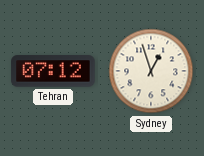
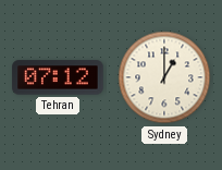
Sydney: 12:57 -> 1:00
